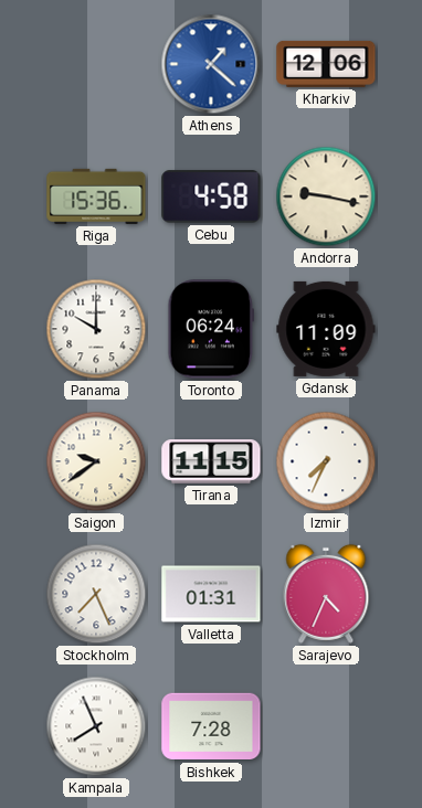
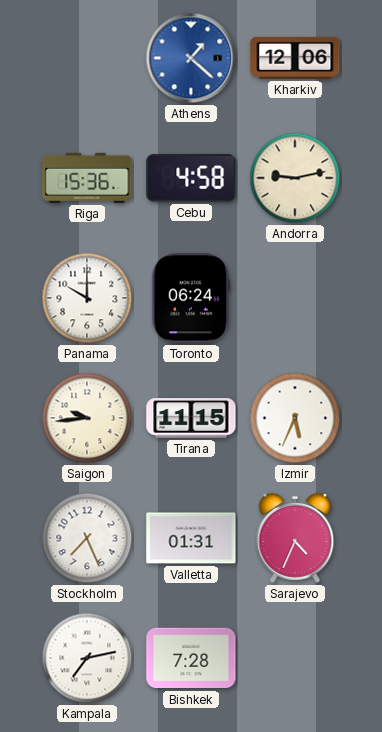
Andorra: 9:17 -> 9:13
Gdansk: 11:09 -> none
Saigon: 9:39 -> 9:44
Izmir: 7:34 -> 5:34
Kampala: 7:56 -> 7:13
